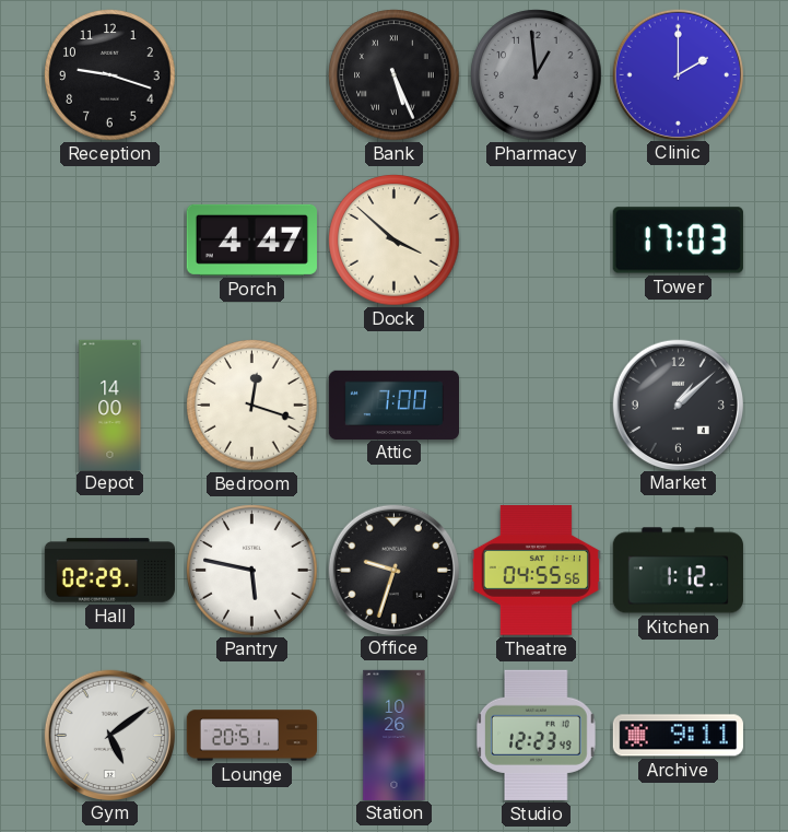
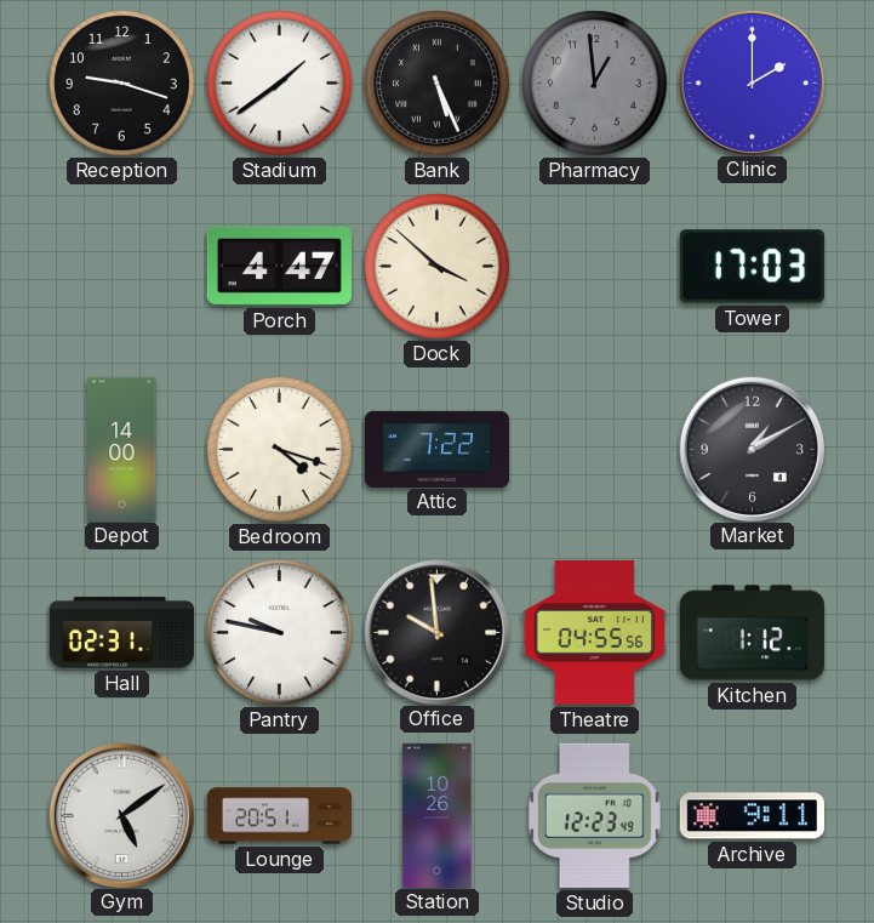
Stadium: none -> 1:39
Bedroom: 12:18 -> 4:18
Attic: 7:00 -> 7:22
Market: 1:08 -> 1:10
Hall: 02:29 -> 02:31
Pantry: 5:47 -> 9:47
Office: 9:33 -> 9:59
